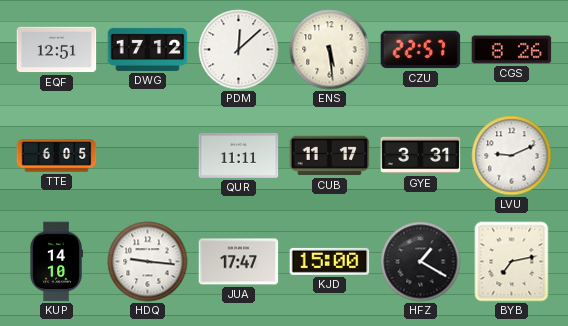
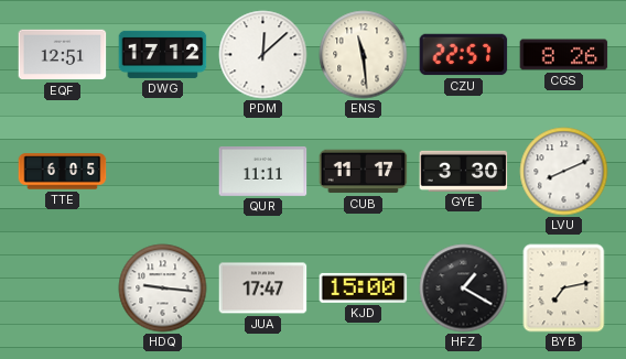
ENS: 5:29 -> 11:29
GYE: 3:31 -> 3:30
LVU: 9:11 -> 8:11
KUP: 14:10 -> none
